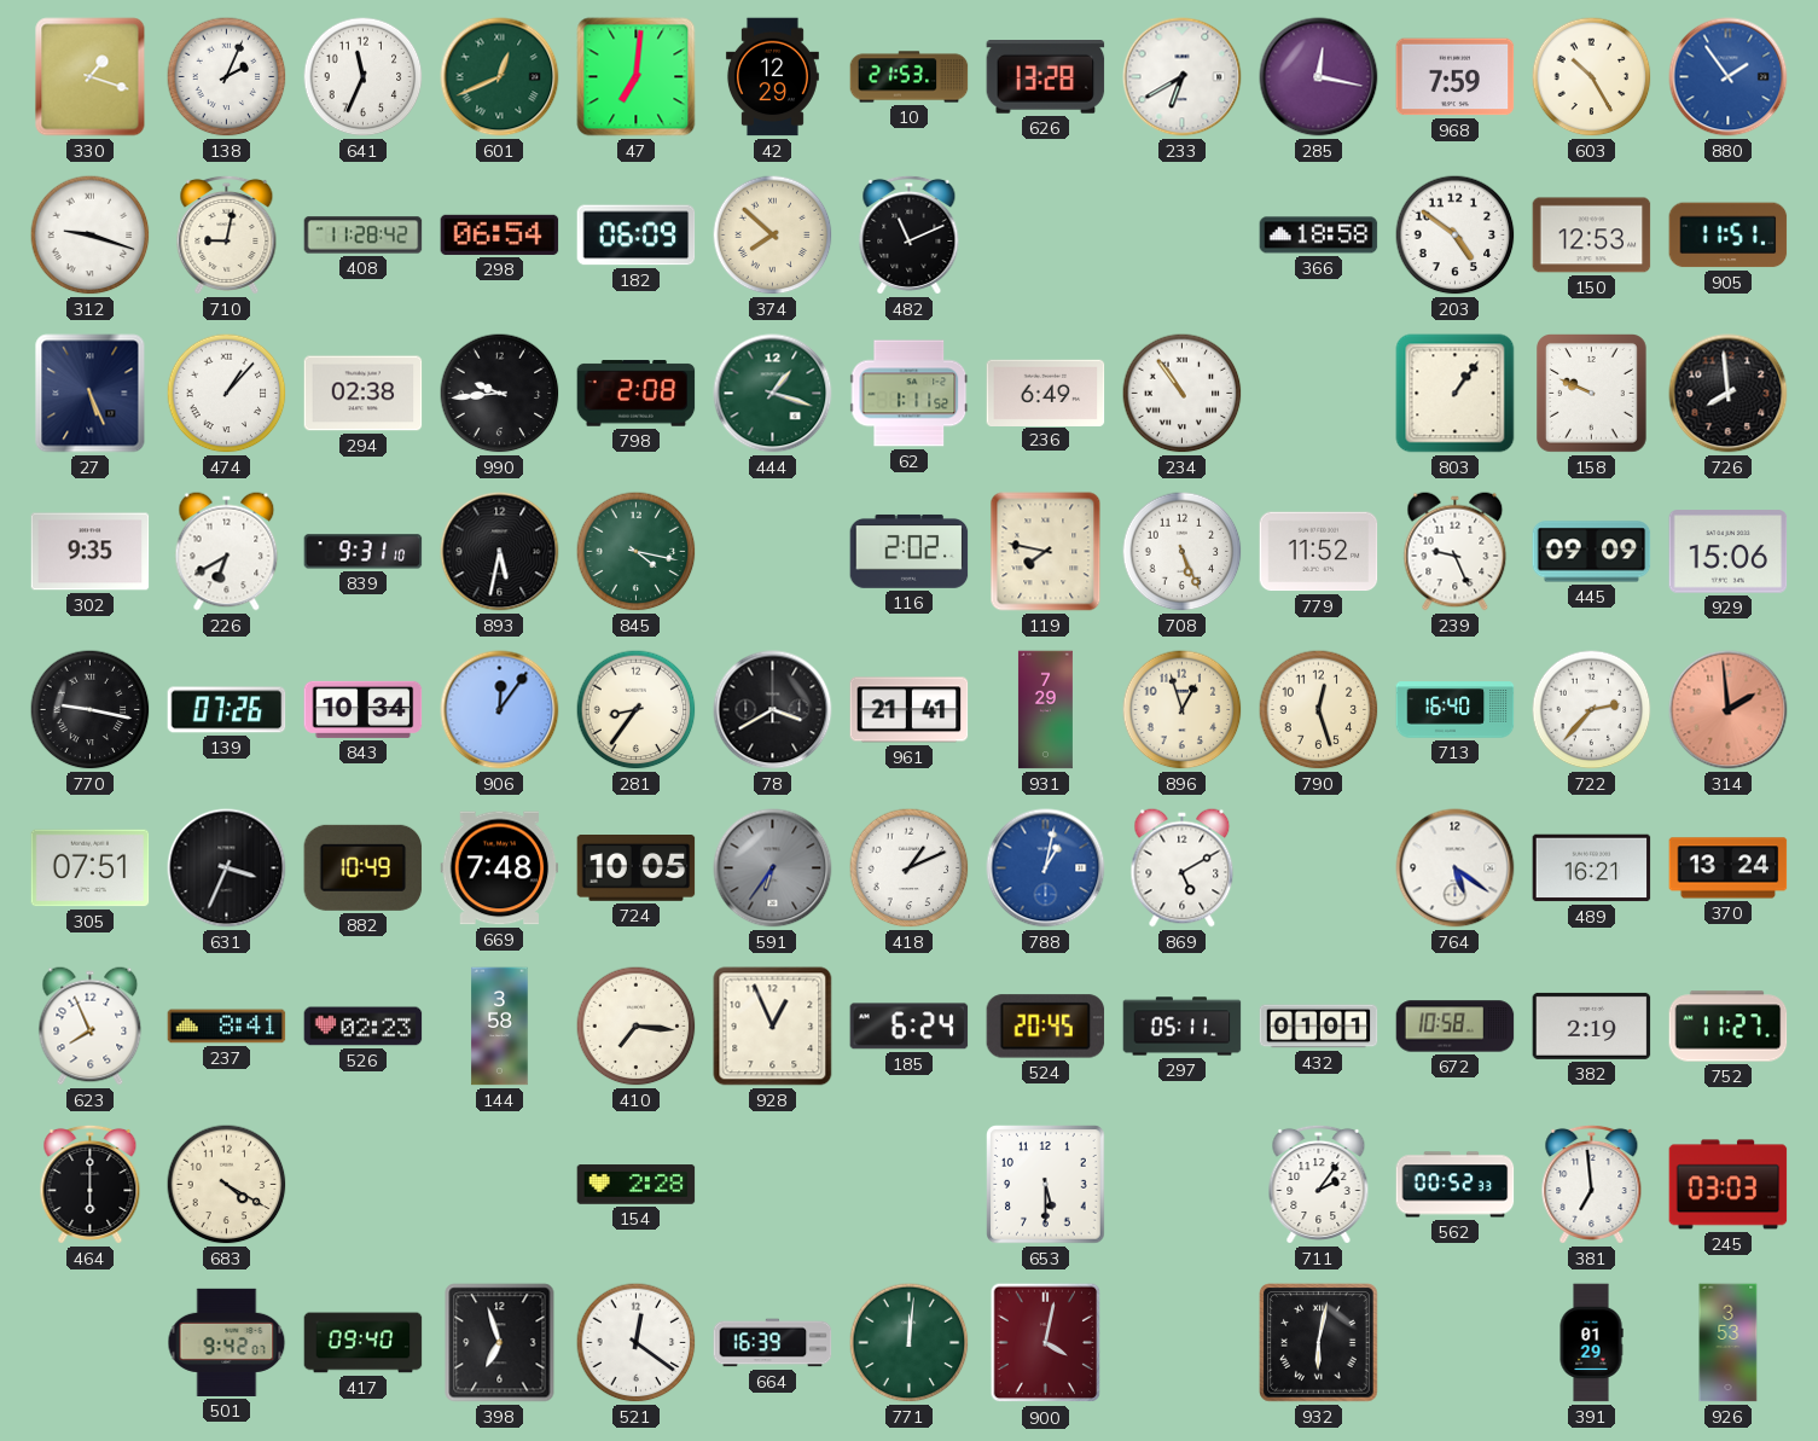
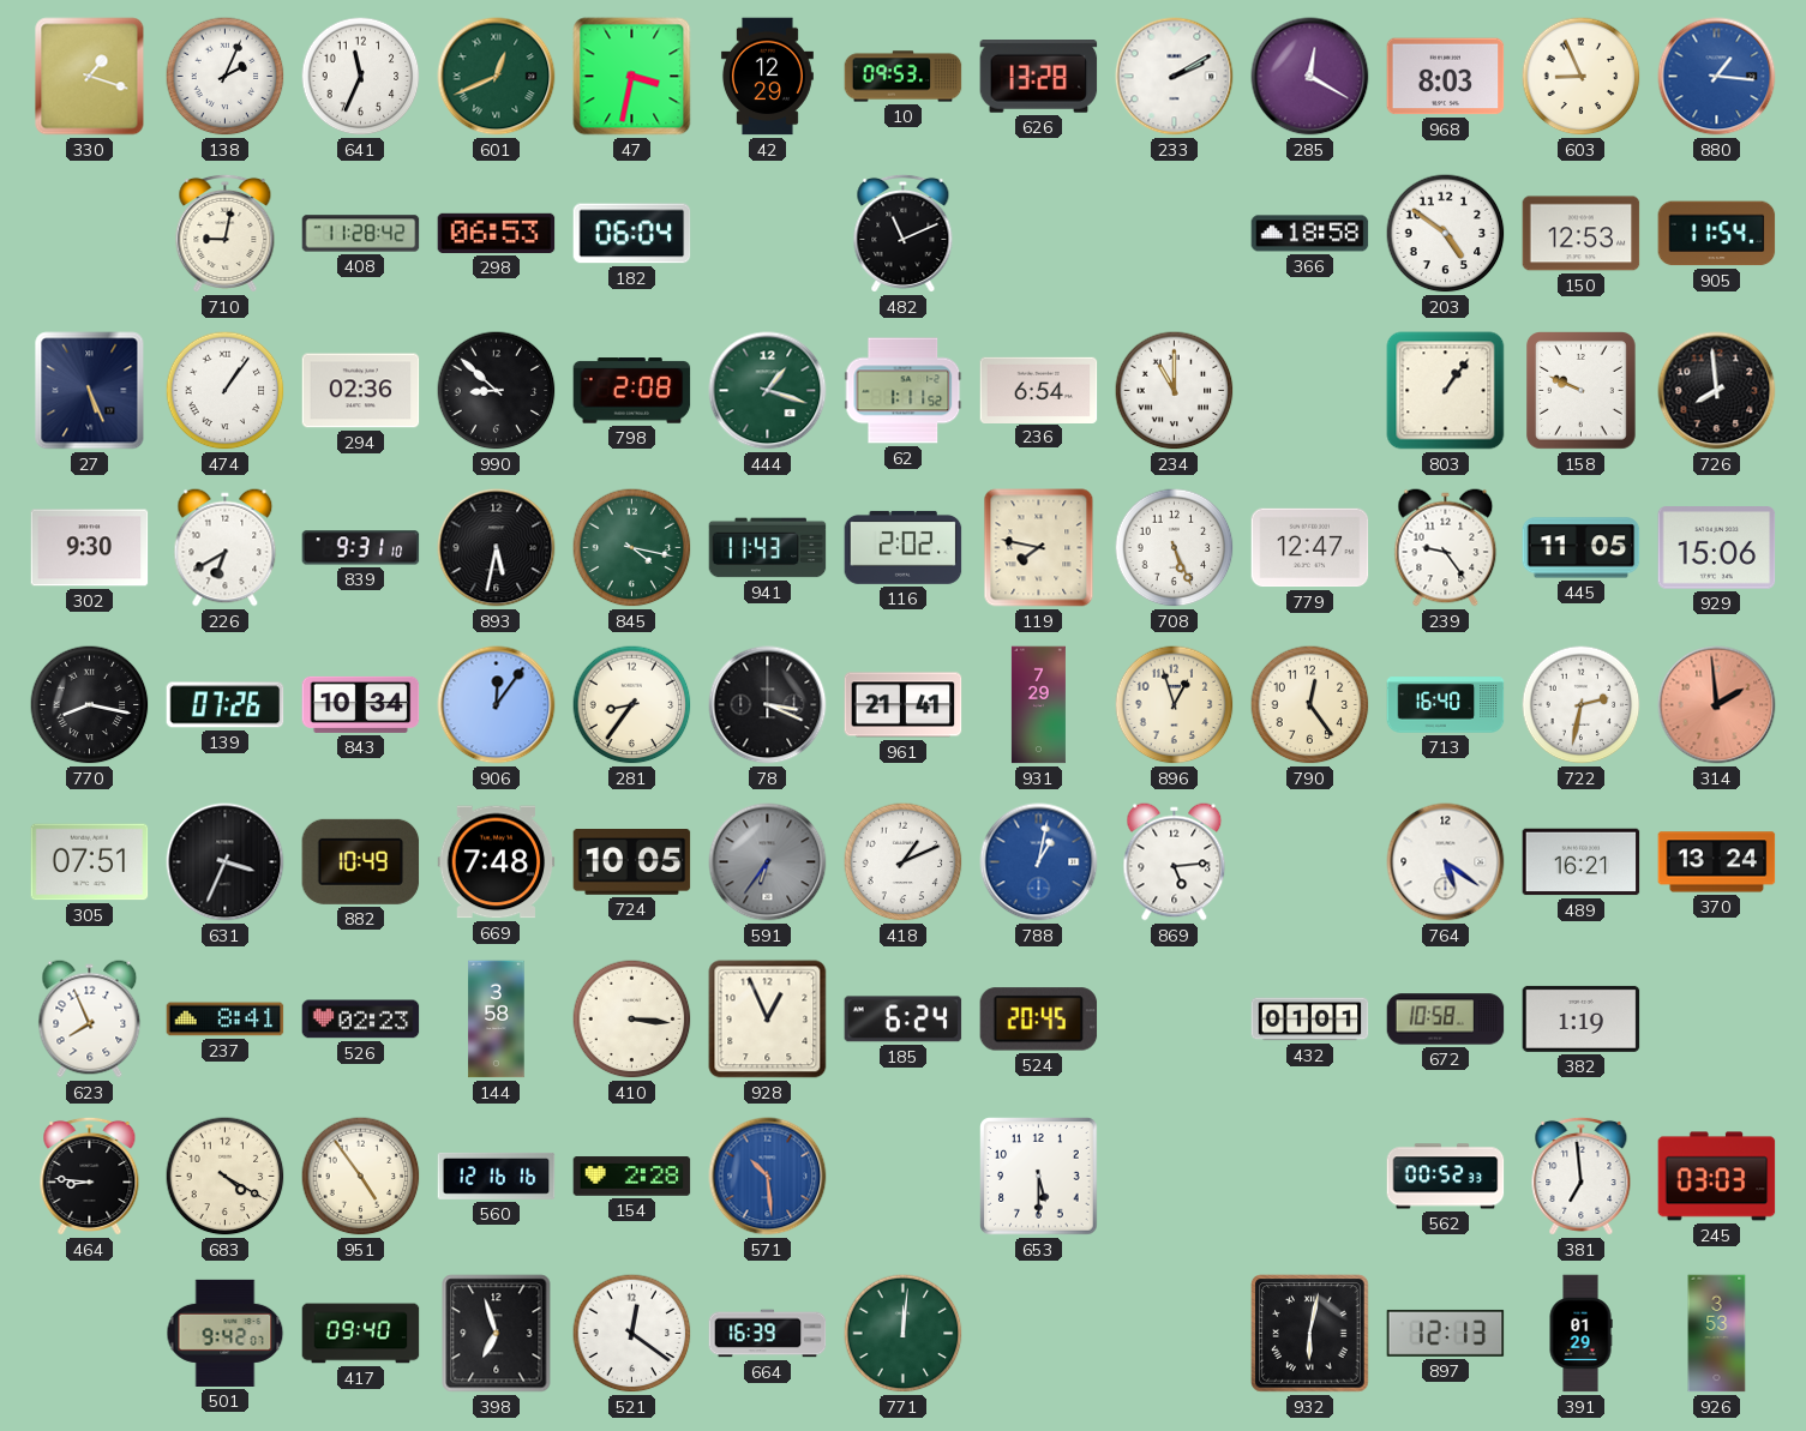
47: 7:01 -> 3:32
10: 21:53 -> 09:53
233: 6:40 -> 2:10
285: 12:17 -> 12:20
968: 7:59 -> 8:03
603: 10:25 -> 8:56
880: 1:54 -> 1:16
312: 9:18 -> none
298: 06:54 -> 06:53
182: 06:09 -> 06:04
374: 7:52 -> none
905: 11:51 -> 11:54
474: 1:07 -> 1:06
294: 02:38 -> 02:36
990: 9:44 -> 8:52
236: 6:49 -> 6:54
234: 10:54 -> 11:00
302: 9:35 -> 9:30
941: none -> 11:43
779: 11:52 -> 12:47
239: 9:26 -> 9:24
445: 09:09 -> 11:05
770: 9:17 -> 8:17
78: 3:40 -> 3:19
790: 12:27 -> 12:24
722: 2:37 -> 2:32
869: 5:10 -> 5:14
410: 7:16 -> 3:16
297: 05:11 -> none
382: 2:19 -> 1:19
752: 11:27 -> none
464: 6:00 -> 8:46
951: none -> 4:54
560: none -> 12:16
571: none -> 10:29
711: 2:06 -> none
900: 4:02 -> none
897: none -> 12:13
